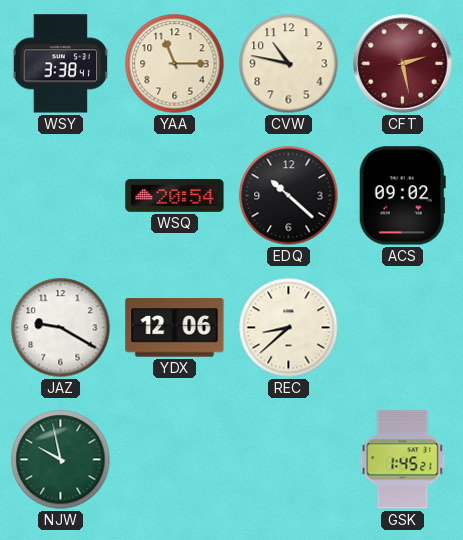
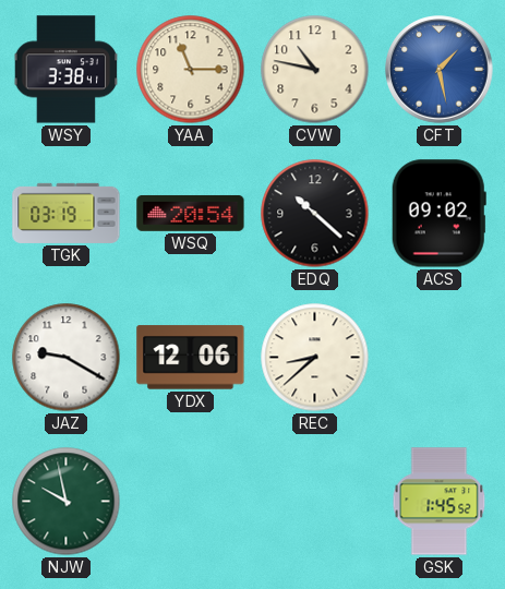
CFT: 2:28 -> 1:28
CFT dial: burgundy -> blue
TGK: none -> 03:19
GSK: 1:45:21 -> 1:45:52
